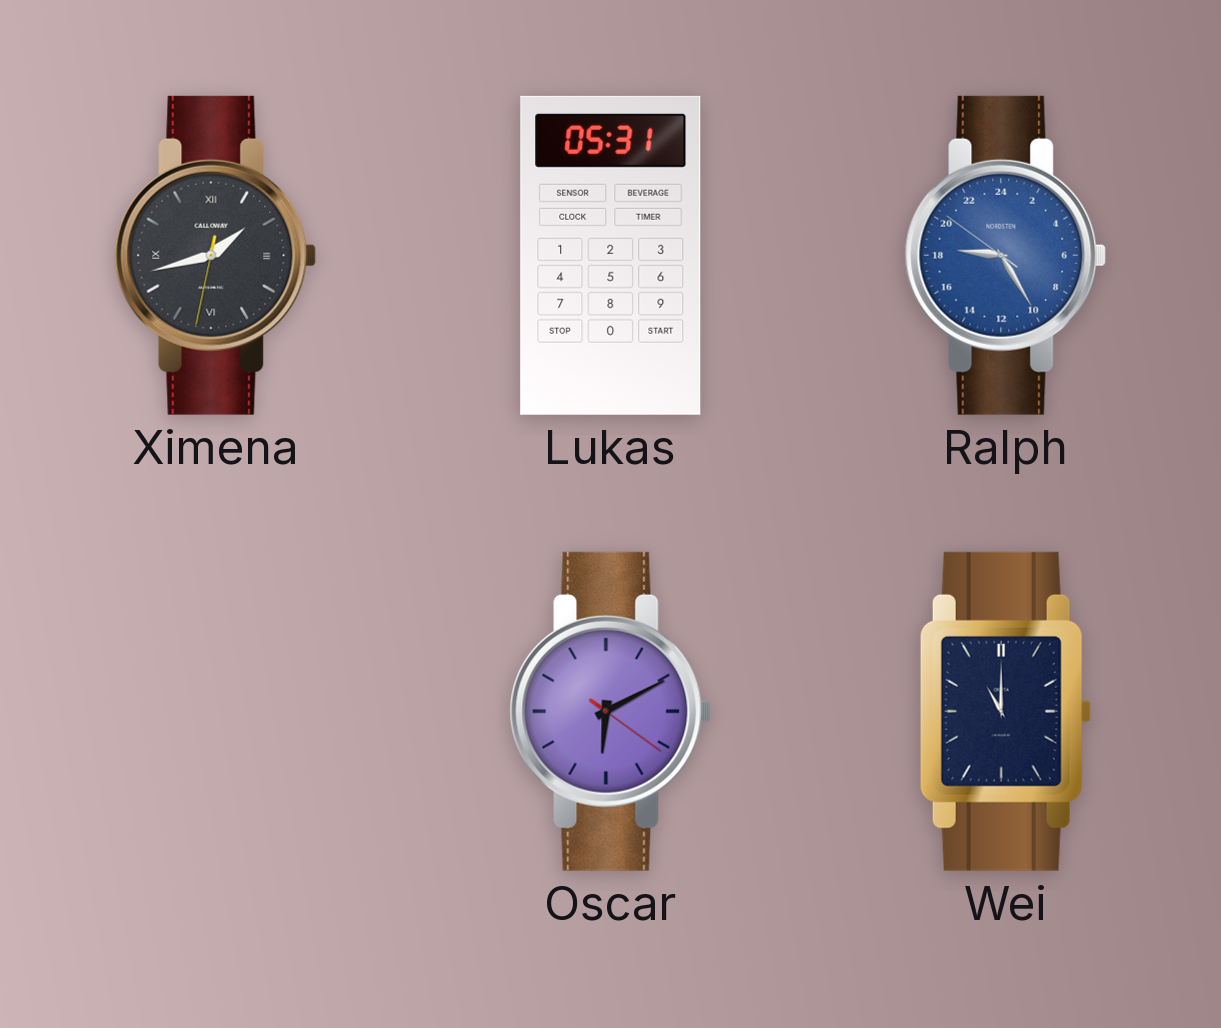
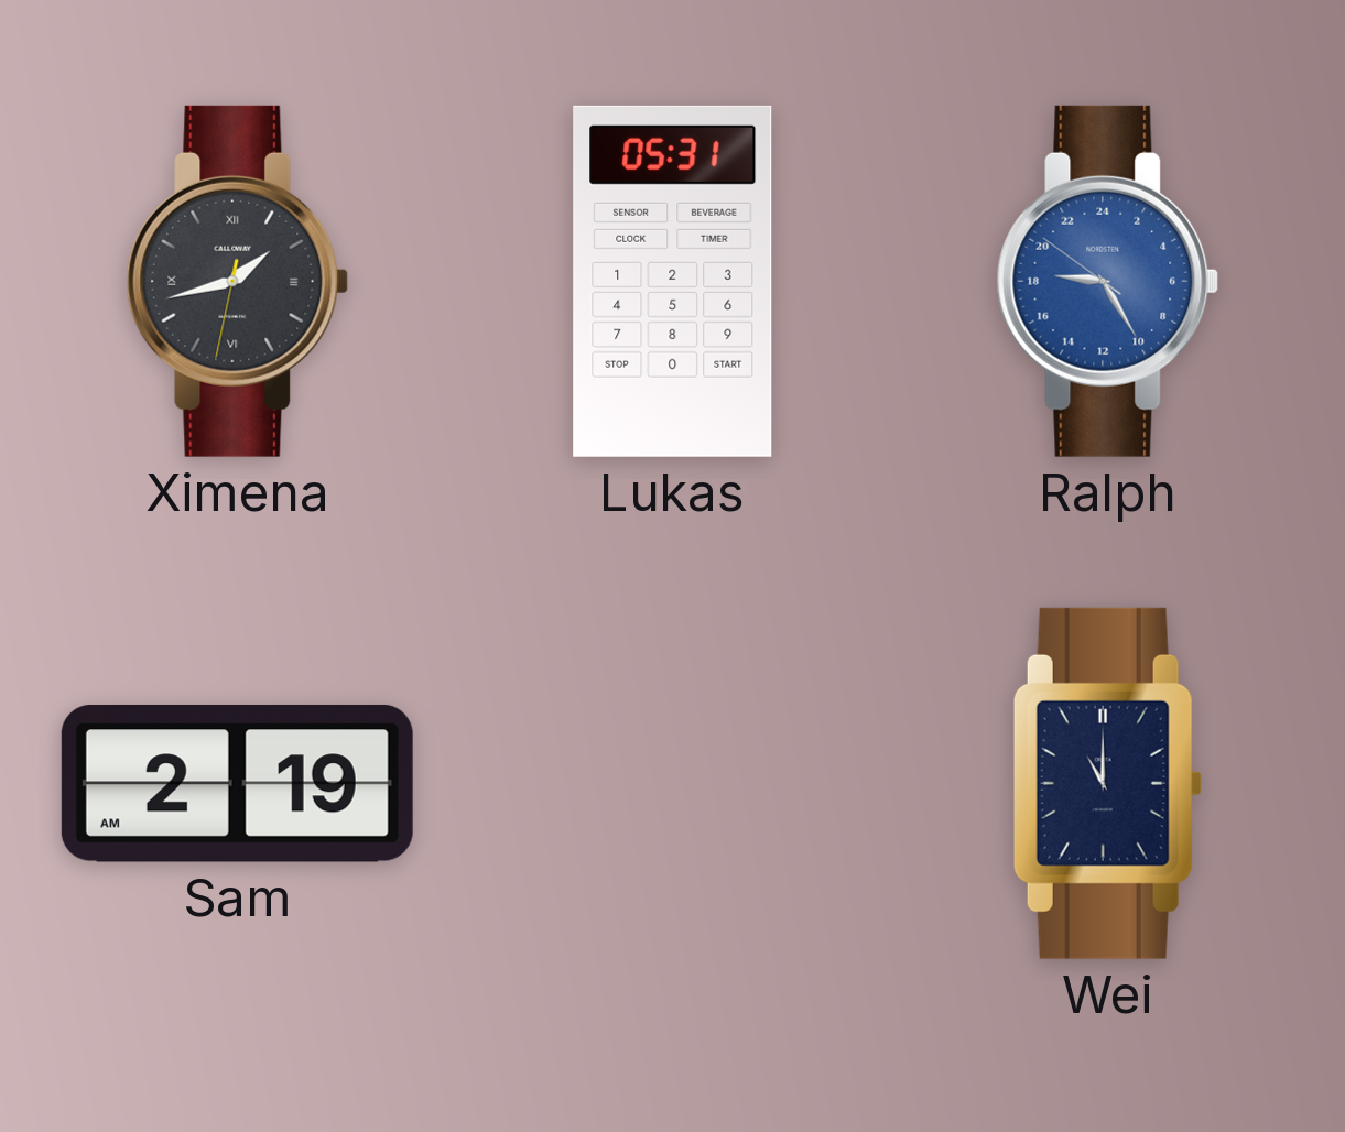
Sam: none -> 2:19
Oscar: 6:10 -> none
